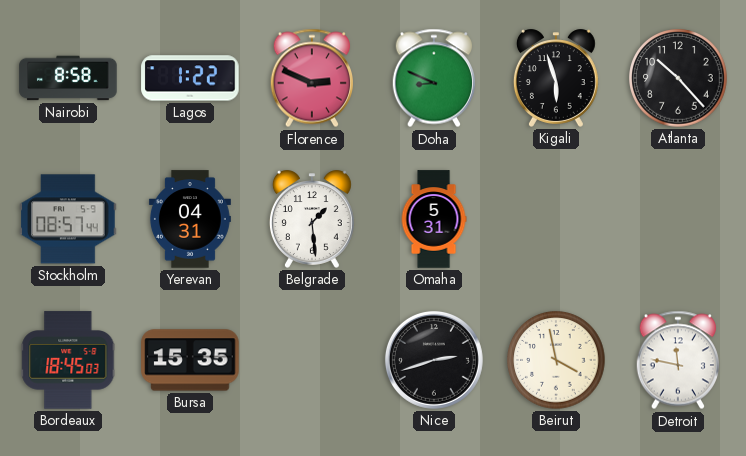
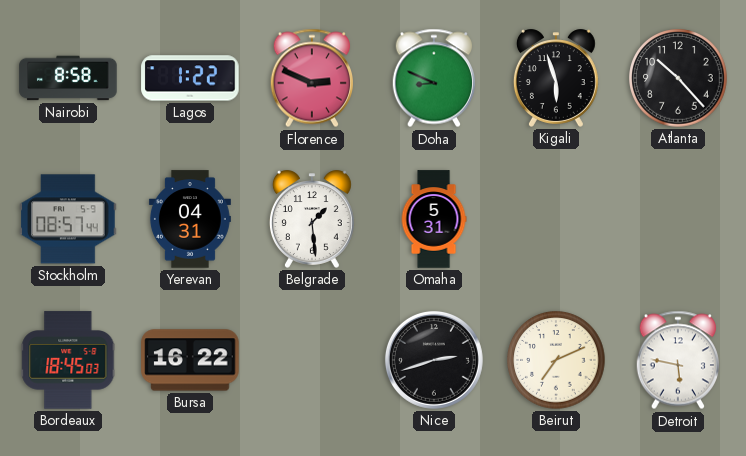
Bursa: 15:35 -> 16:22
Beirut: 3:58 -> 7:11
Detroit: 11:47 -> 5:47
